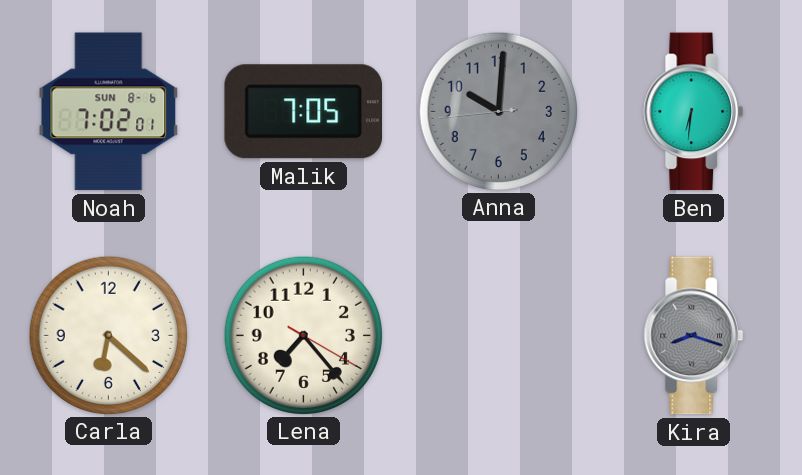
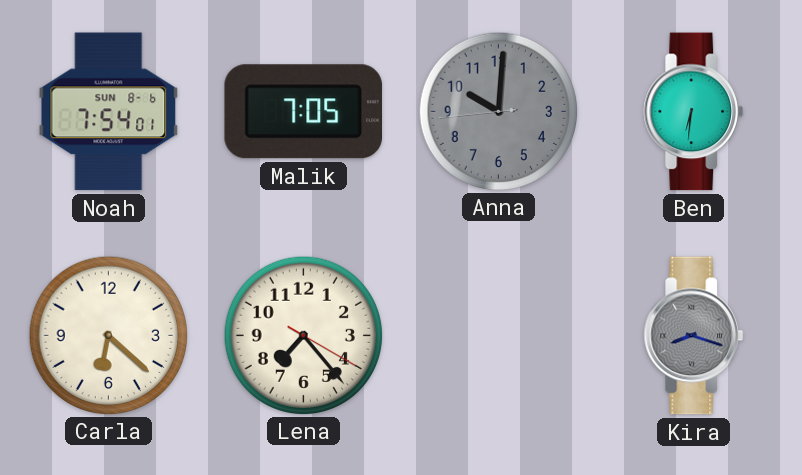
Noah: 7:02 -> 7:54
